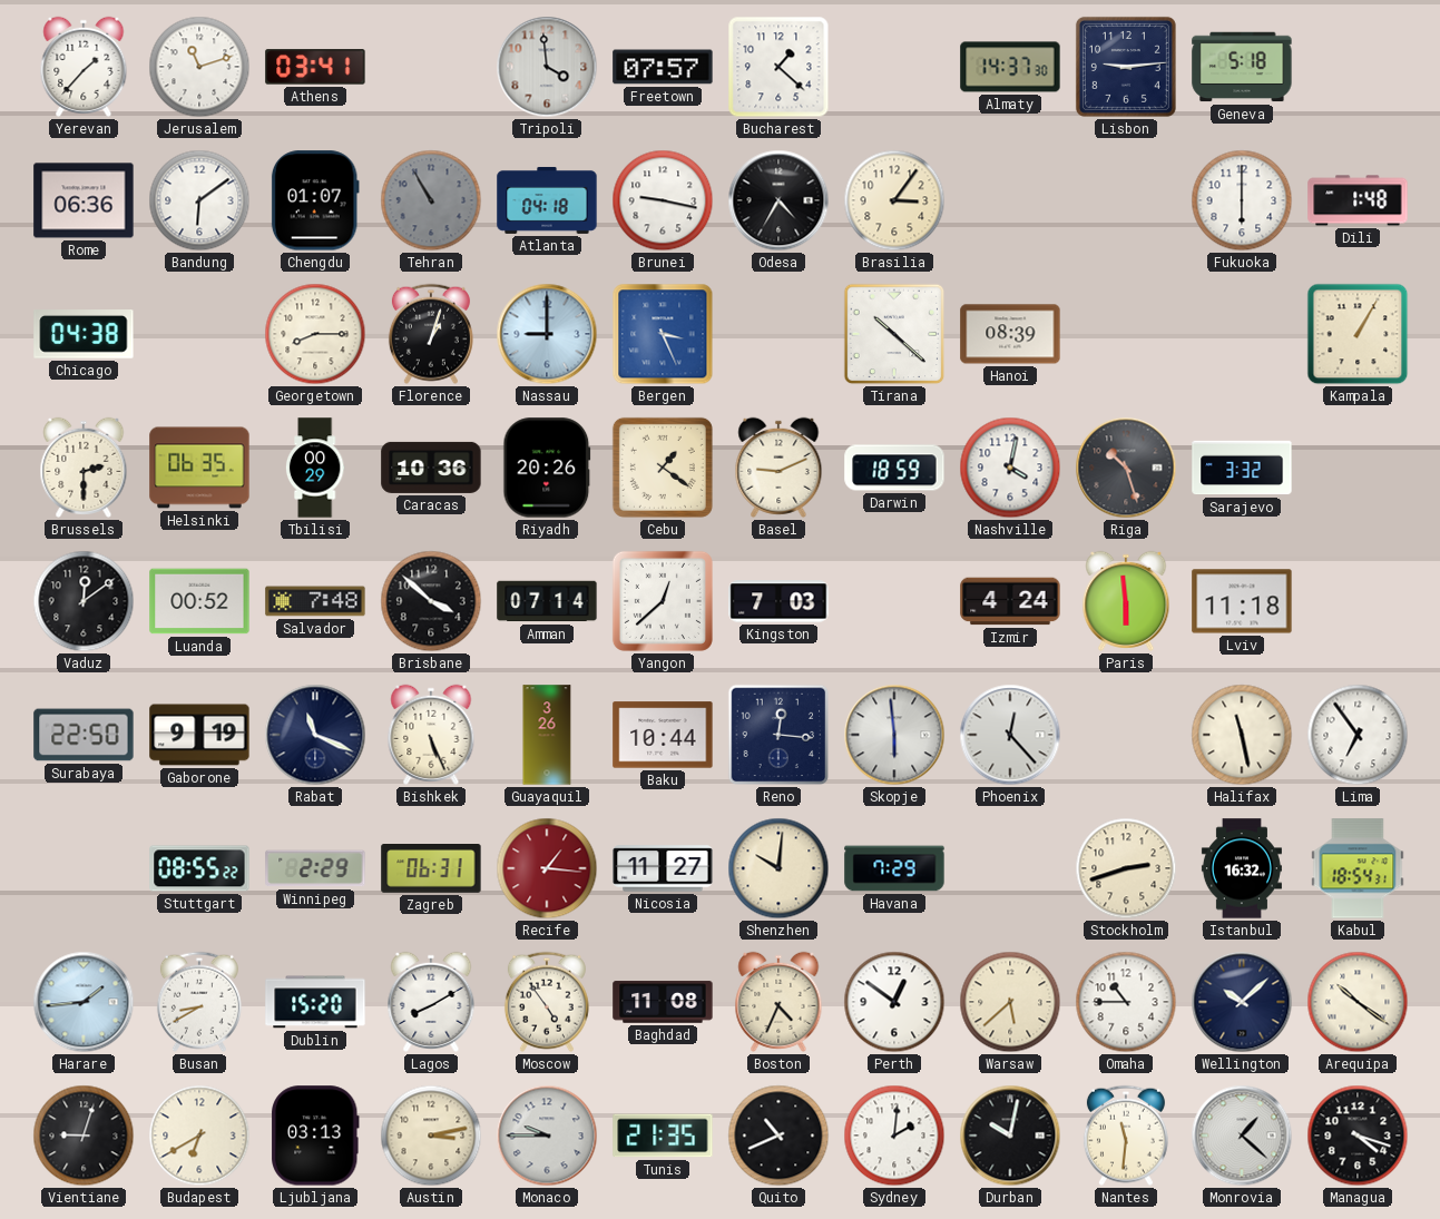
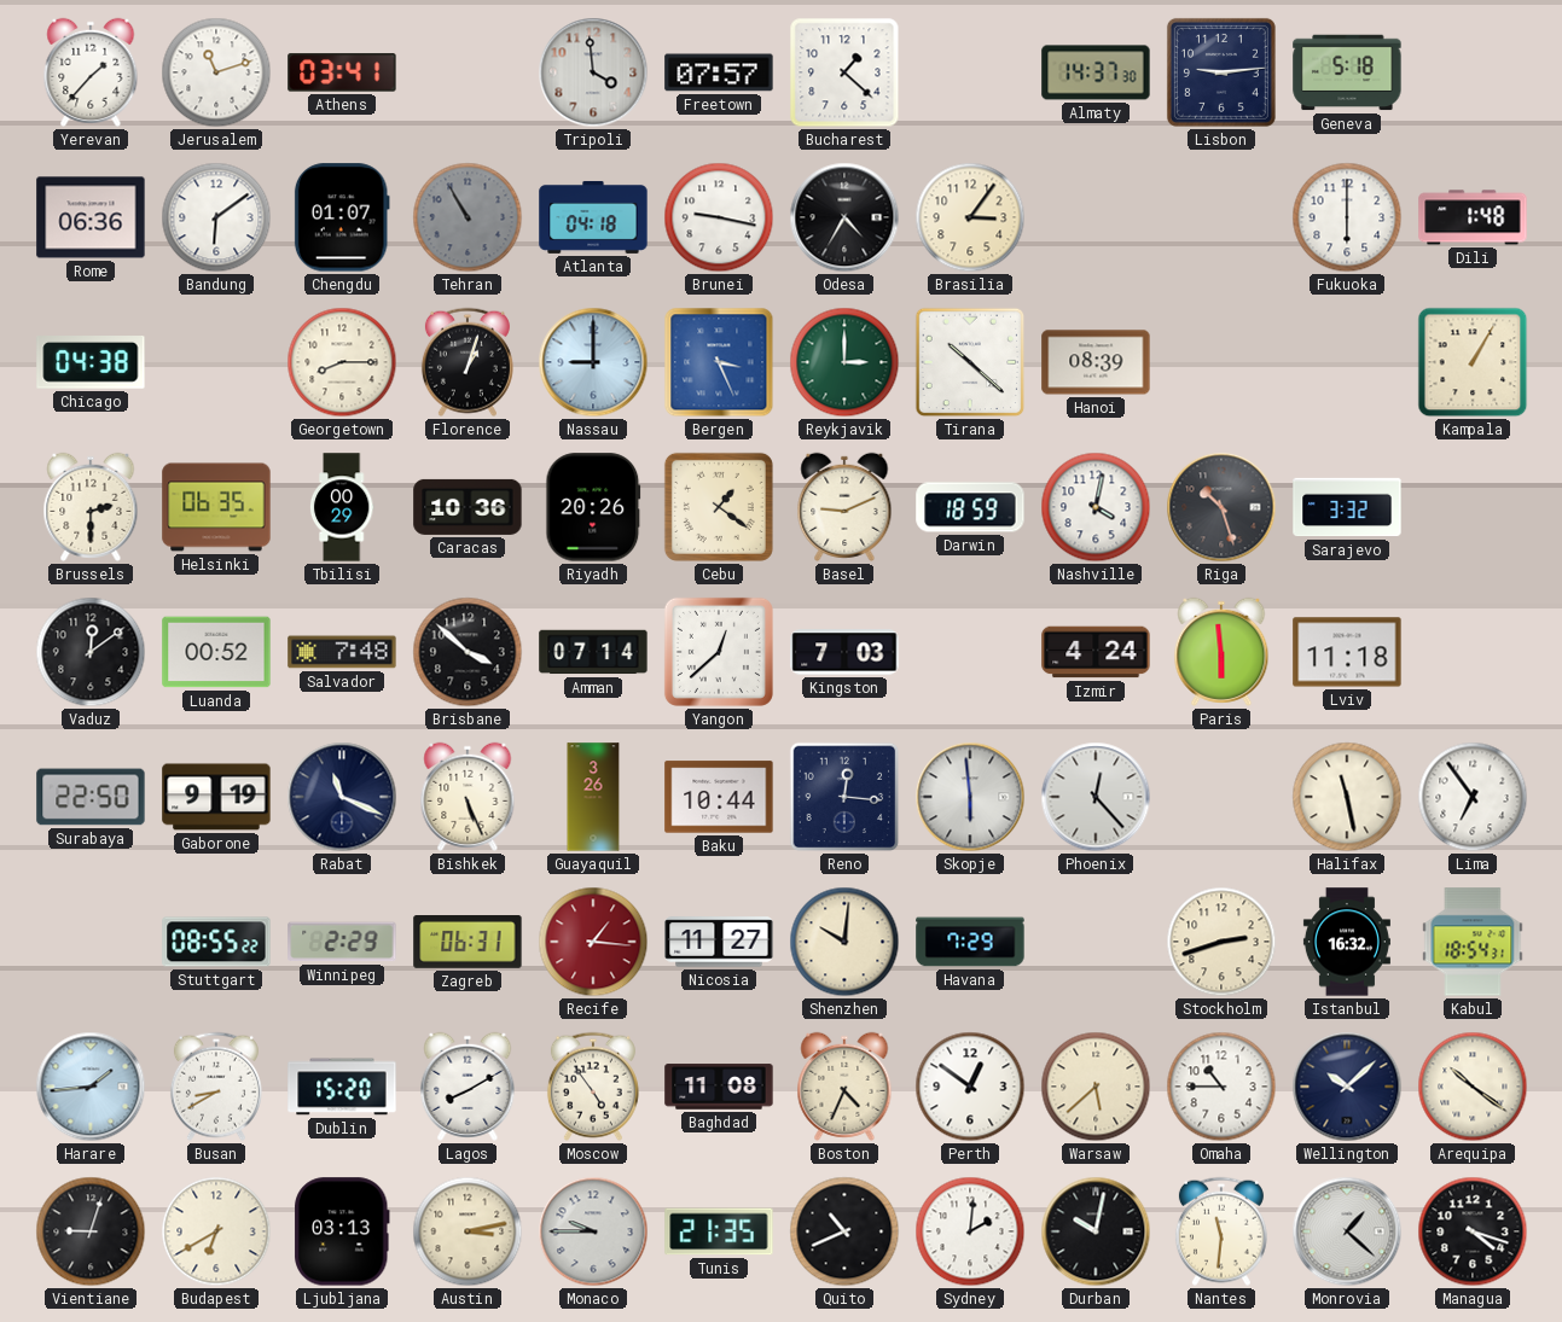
Reykjavik: none -> 3:00
